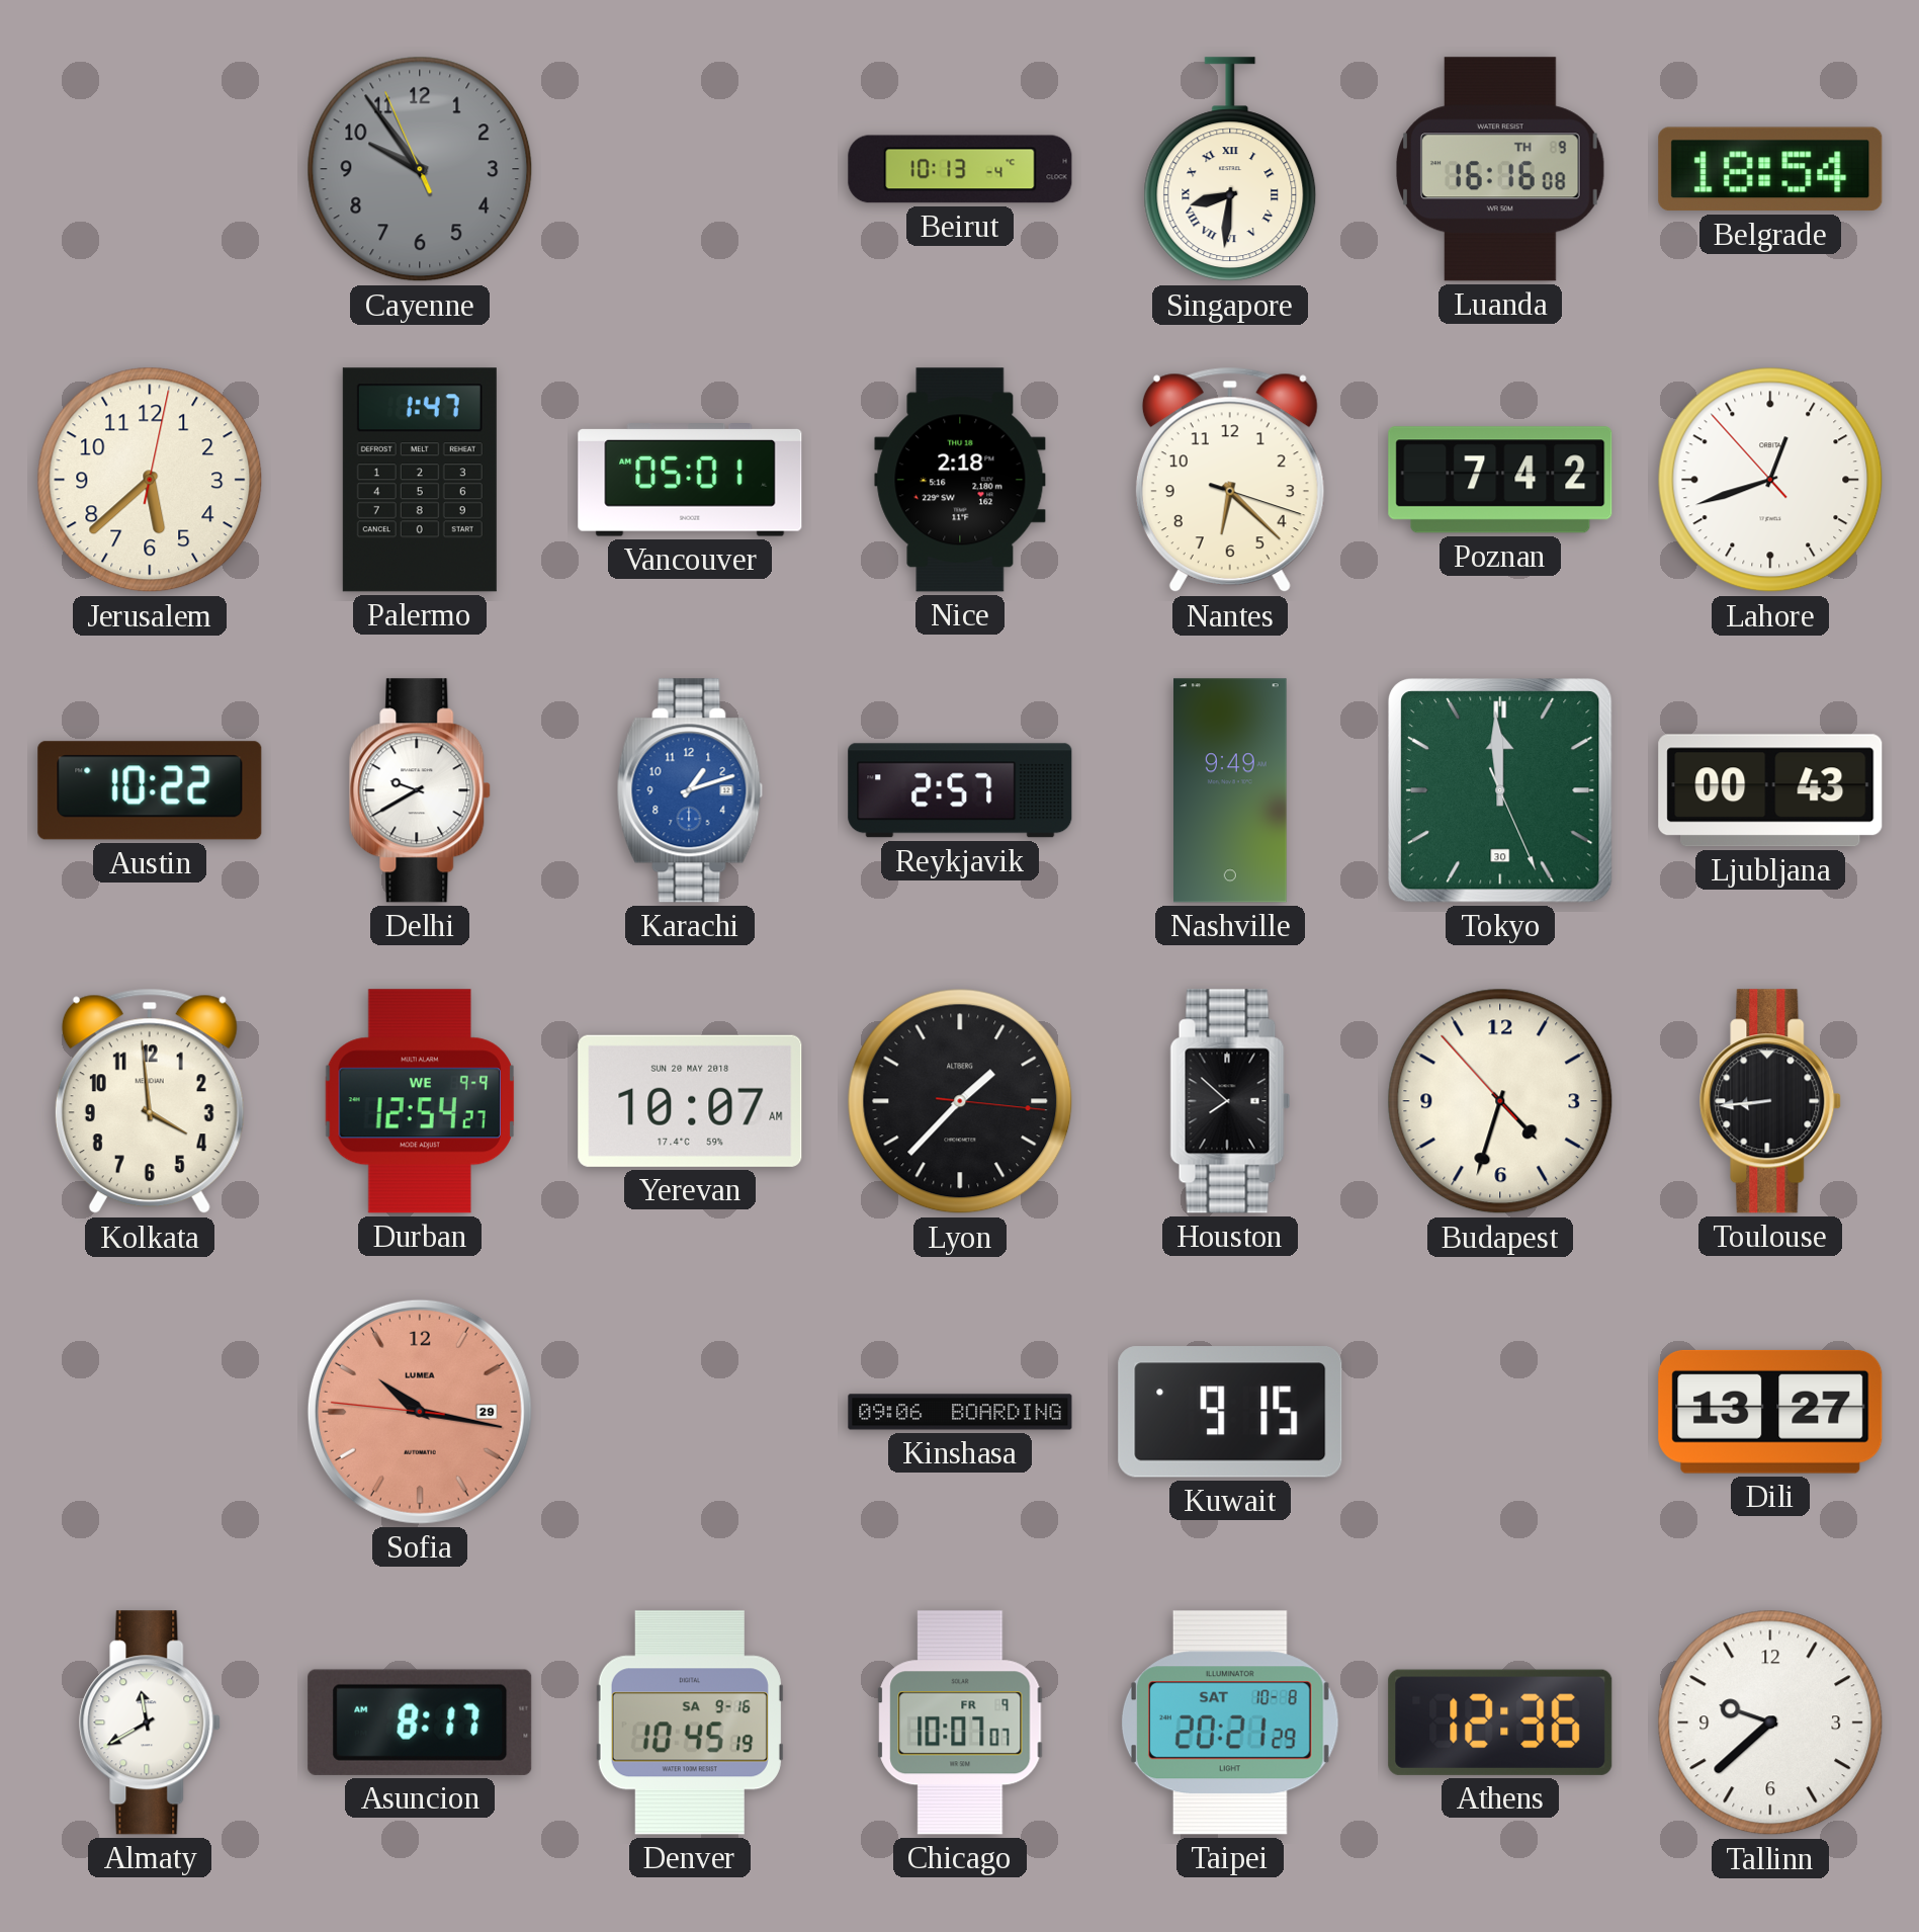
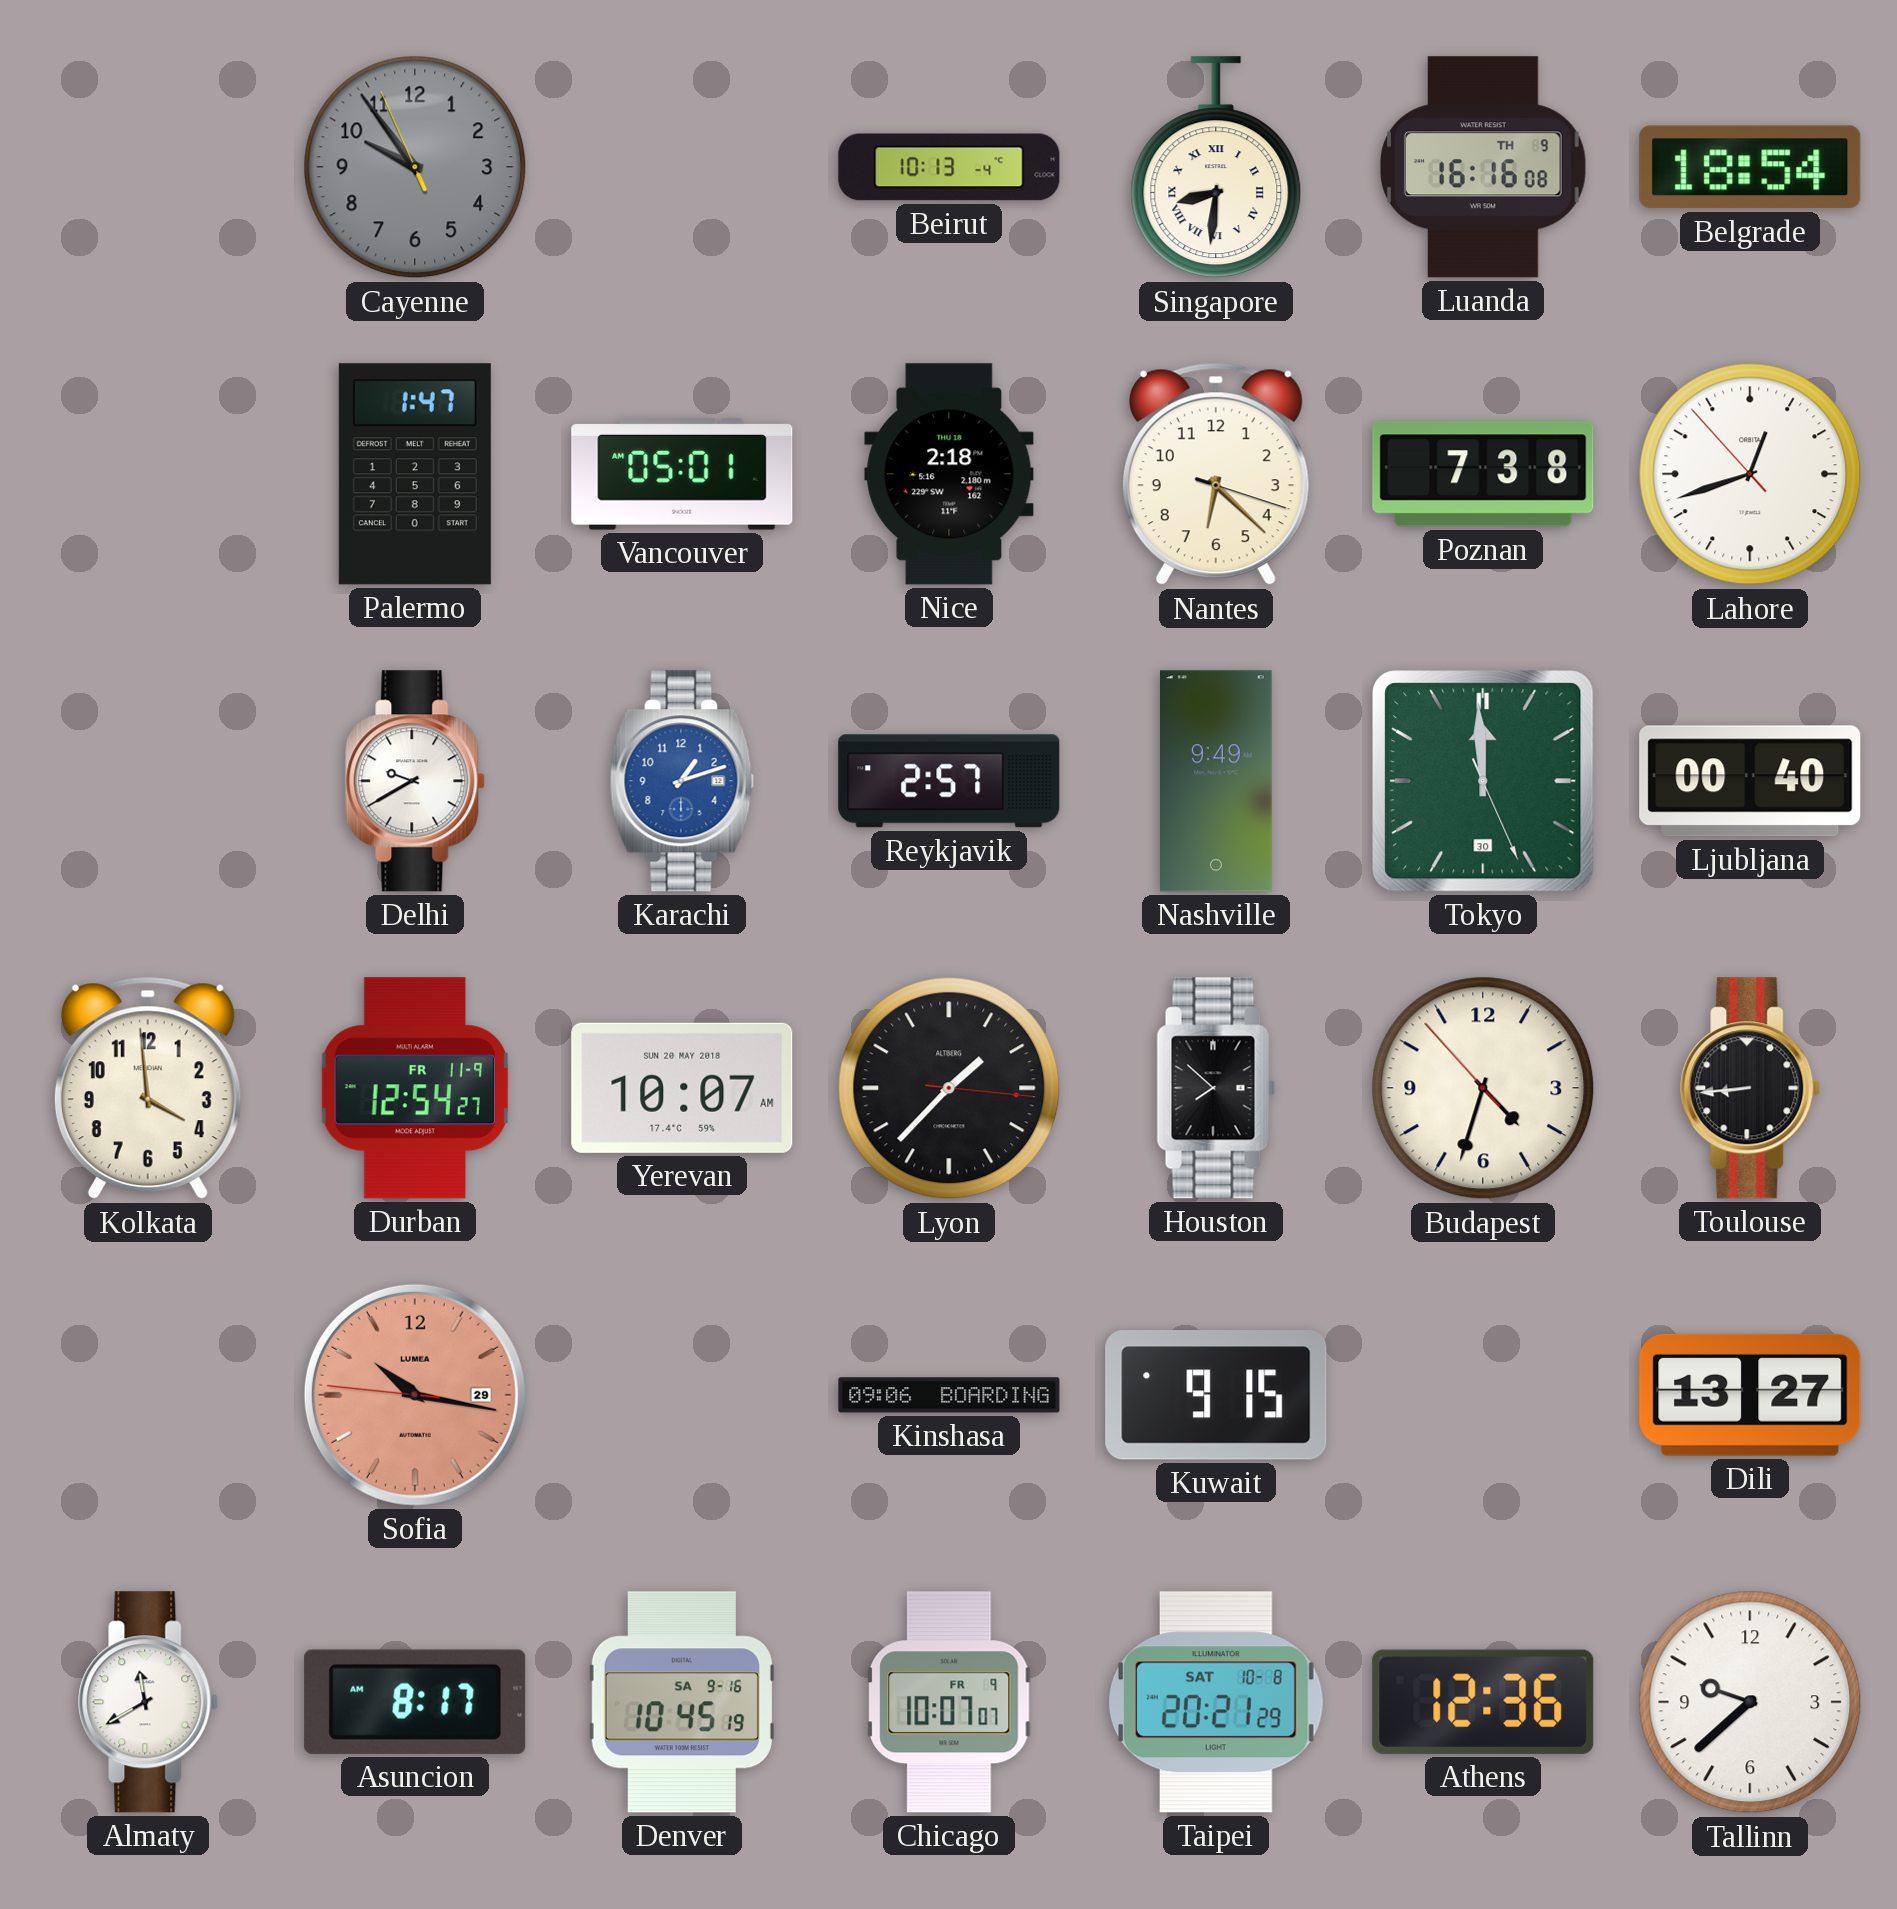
Jerusalem: 5:38 -> none
Poznan: 7:42 -> 7:38
Austin: 10:22 -> none
Ljubljana: 00:43 -> 00:40
Durban date: WE 9-9 -> FR 11-9
